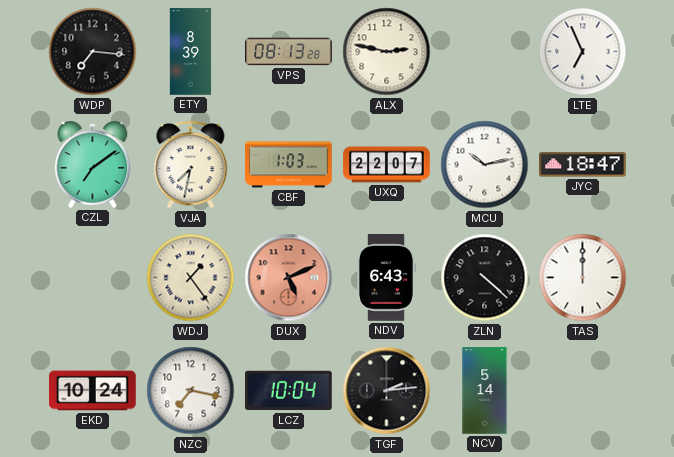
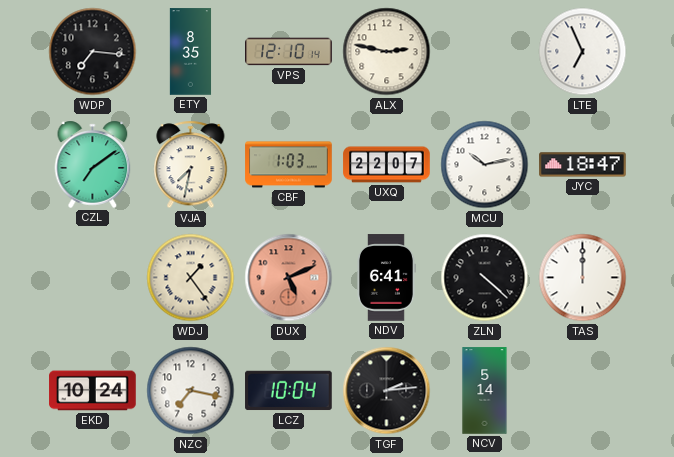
ETY: 8:39 -> 8:35
VPS: 08:13 -> 12:10
NDV: 6:43 -> 6:41
